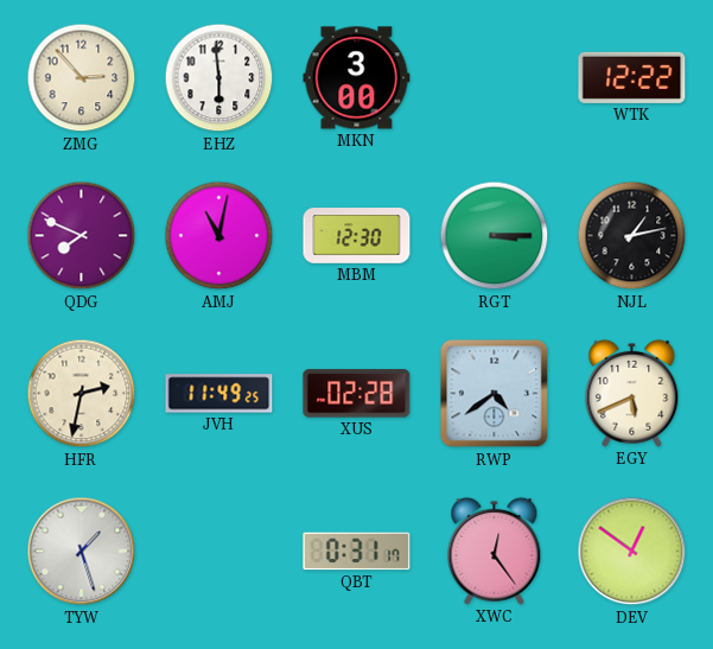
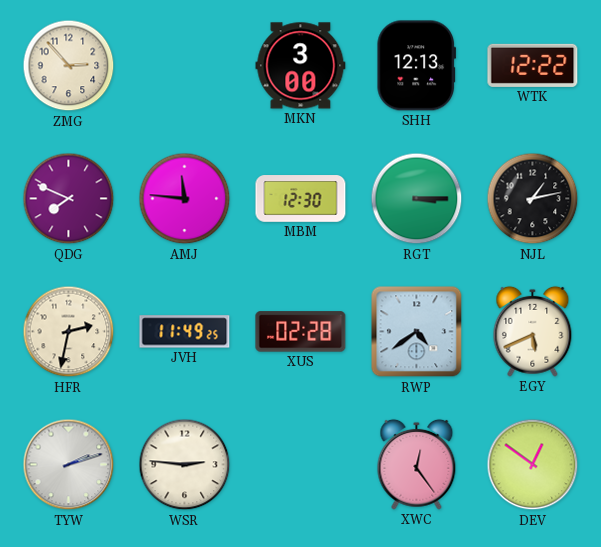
EHZ: 5:59 -> none
SHH: none -> 12:13
AMJ: 11:02 -> 11:46
TYW: 1:27 -> 2:12
WSR: none -> 2:46
QBT: 0:31 -> none
